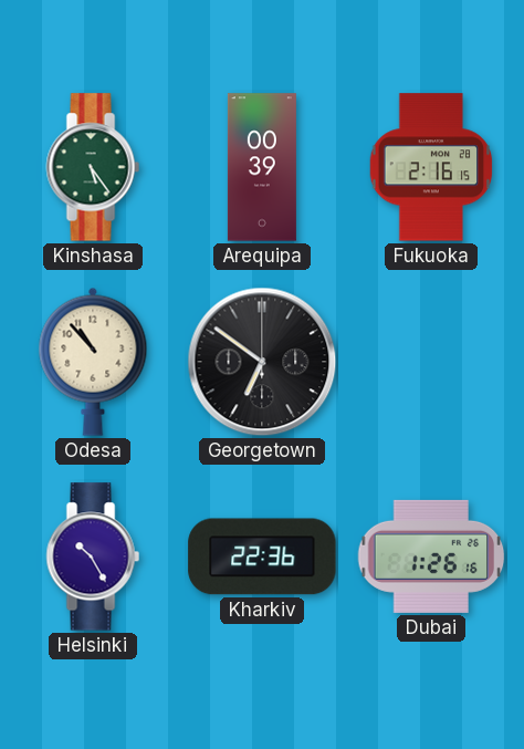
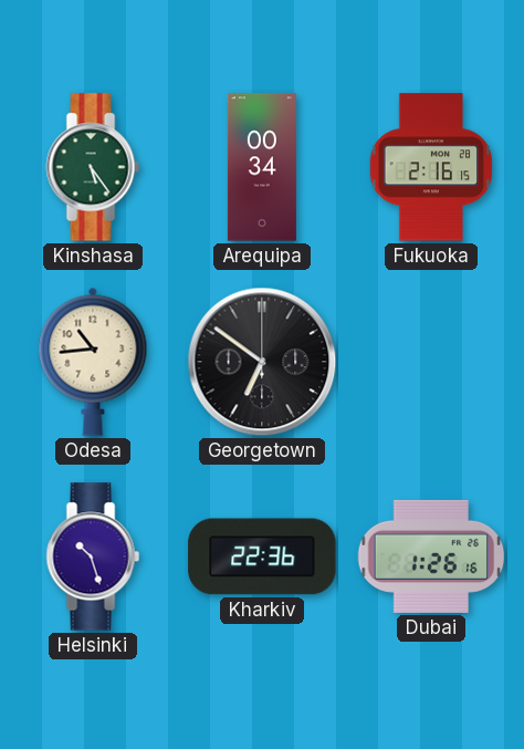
Arequipa: 00:39 -> 00:34
Odesa: 10:53 -> 10:44
Helsinki: 10:25 -> 10:27
